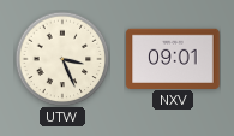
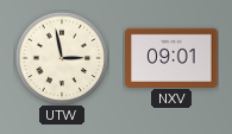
UTW: 3:26 -> 2:58
